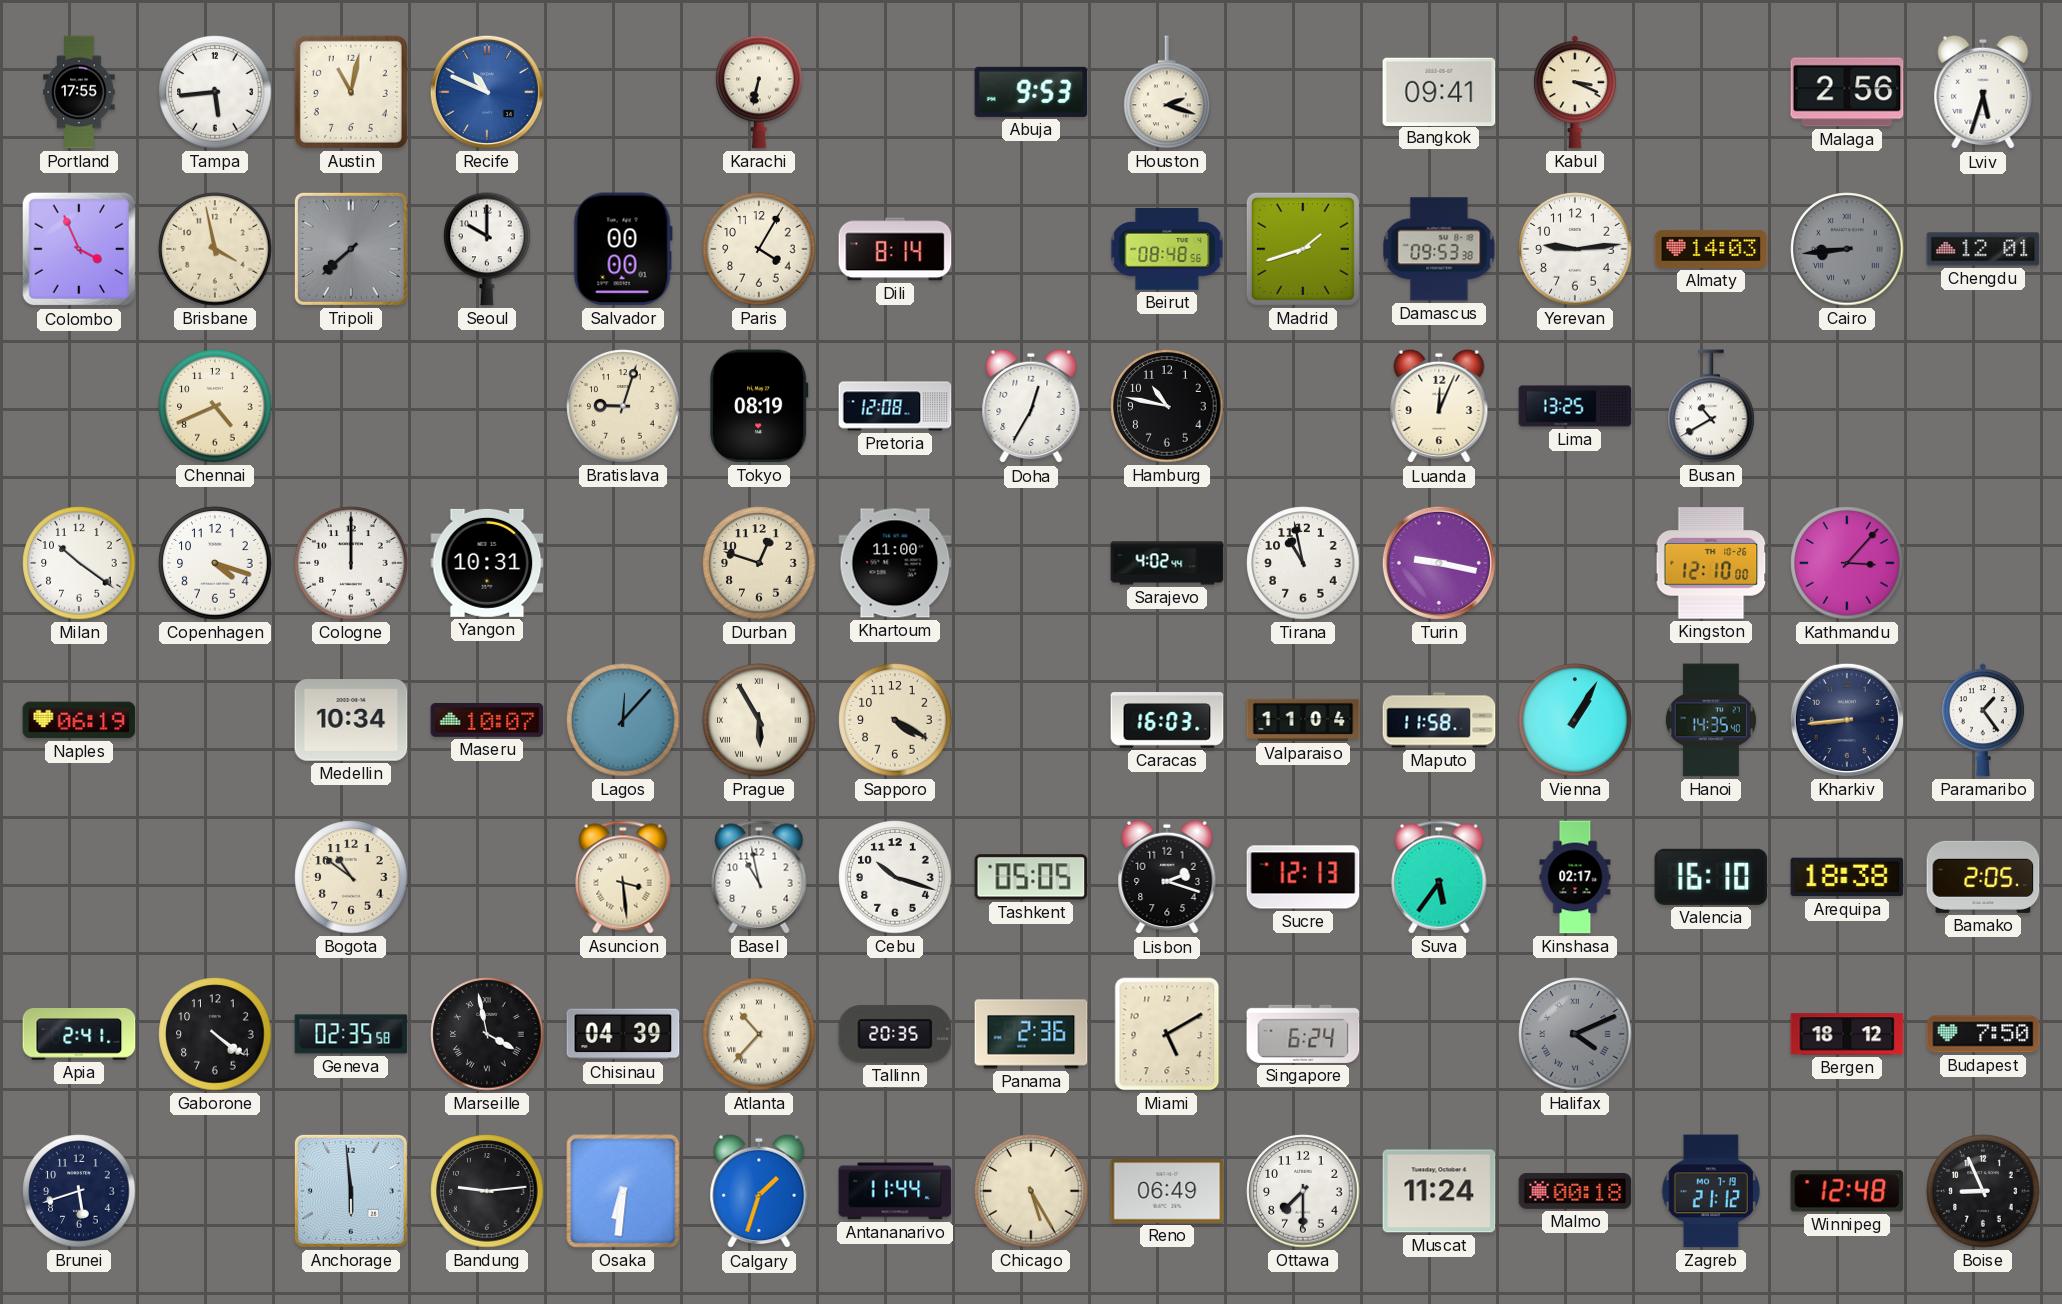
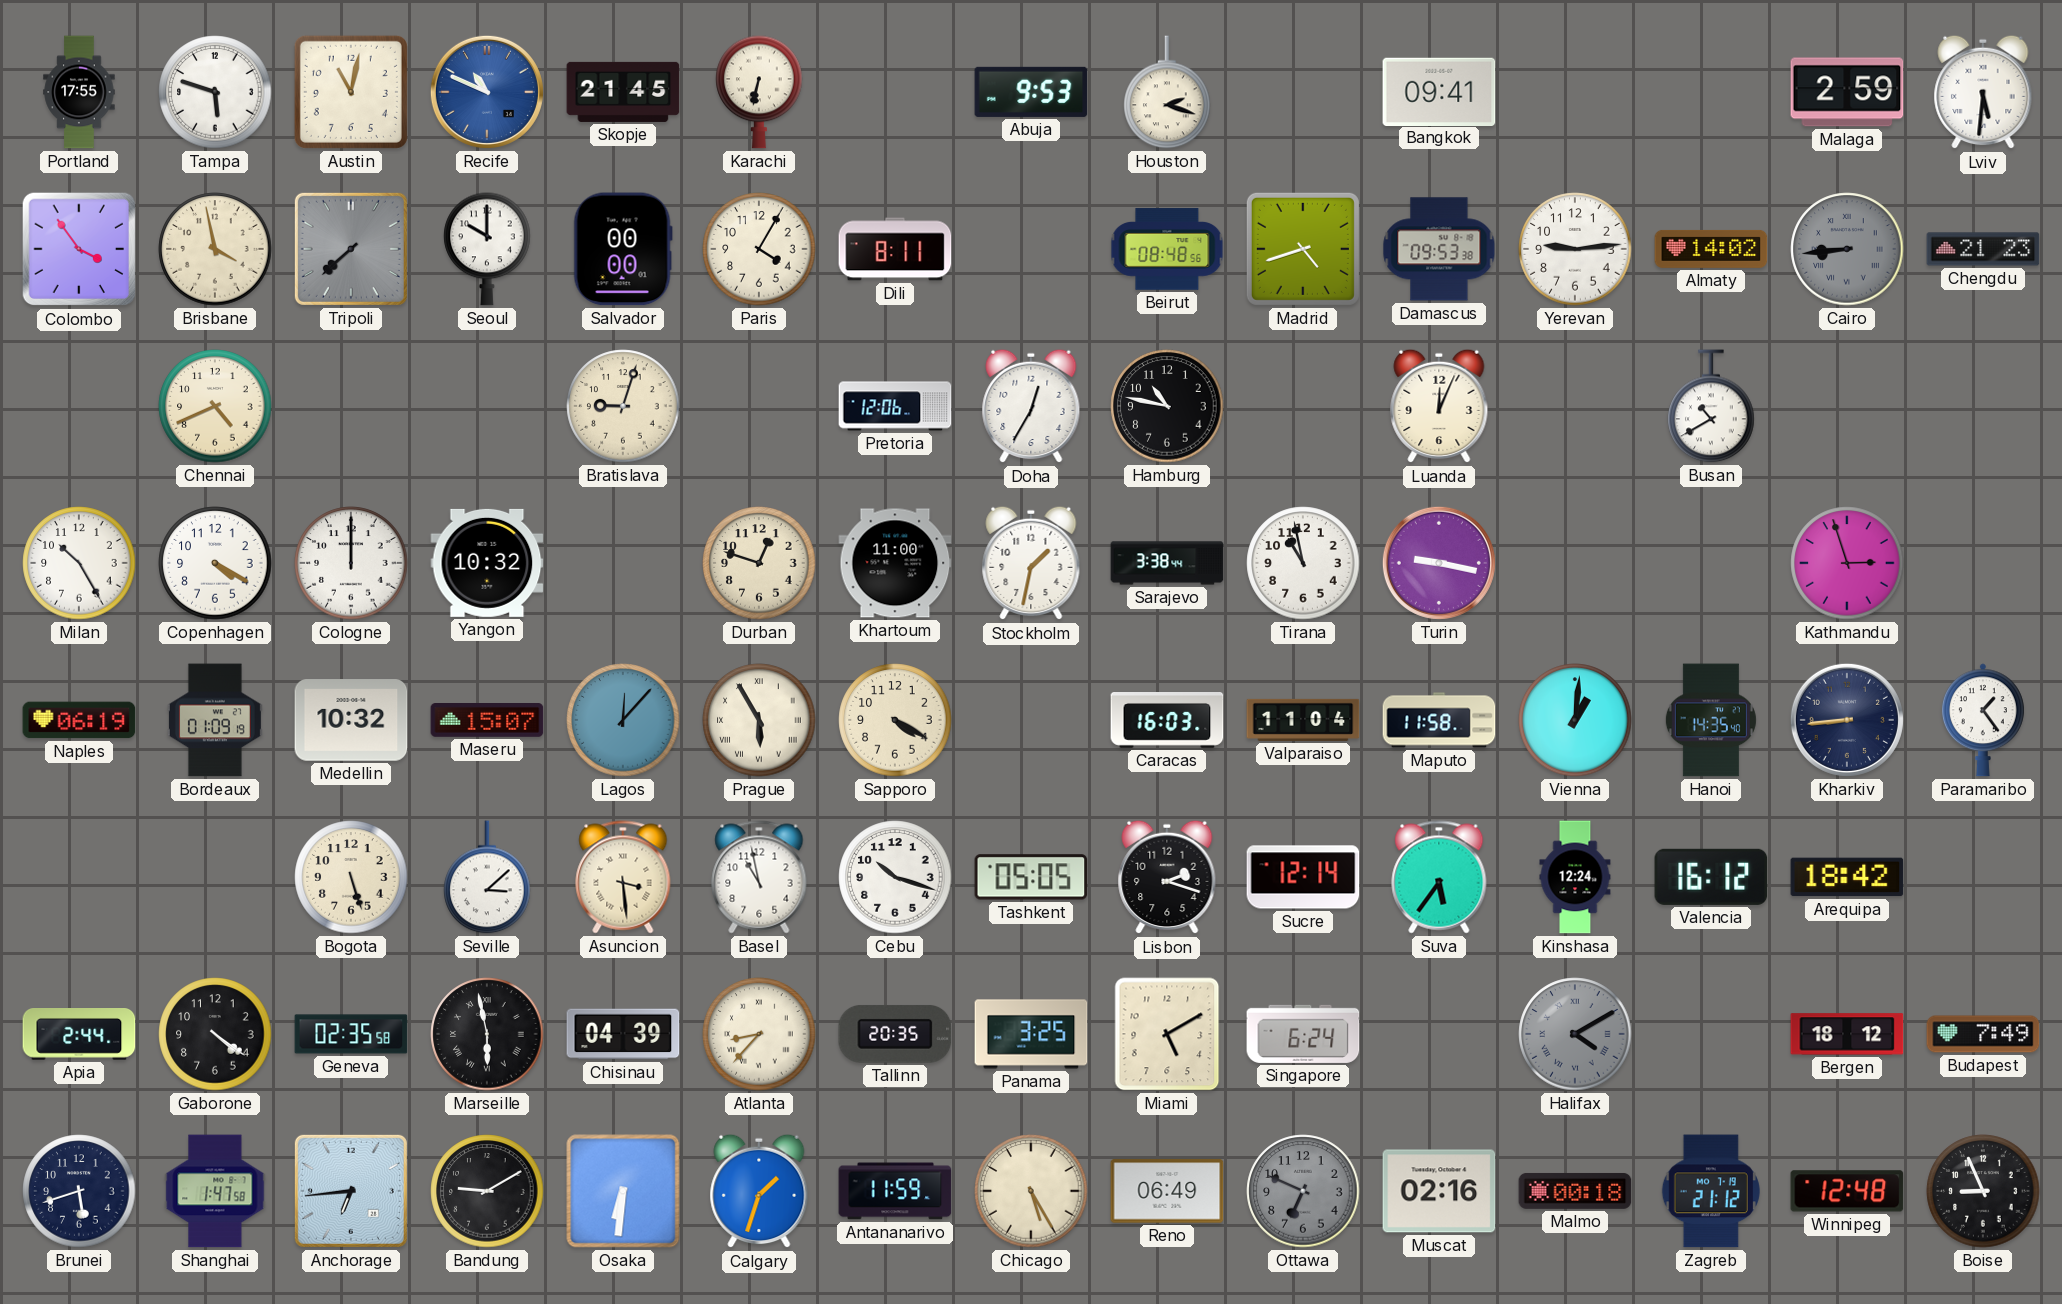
Tampa: 5:44 -> 5:48
Skopje: none -> 21:45
Kabul: 3:19 -> none
Malaga: 2:56 -> 2:59
Lviv: 5:33 -> 5:31
Colombo: 3:56 -> 3:54
Dili: 8:14 -> 8:11
Madrid: 1:42 -> 4:42
Almaty: 14:03 -> 14:02
Chengdu: 12:01 -> 21:23
Tokyo: 08:19 -> none
Pretoria: 12:08 -> 12:06
Lima: 13:25 -> none
Milan: 10:21 -> 10:25
Copenhagen: 4:18 -> 4:20
Yangon: 10:31 -> 10:32
Stockholm: none -> 1:32
Sarajevo: 4:02 -> 3:38
Kingston: 12:10 -> none
Kathmandu: 3:07 -> 2:57
Bordeaux: none -> 01:09
Medellin: 10:34 -> 10:32
Maseru: 10:07 -> 15:07
Vienna: 1:05 -> 1:01
Bogota: 10:51 -> 5:27
Seville: none -> 3:08
Sucre: 12:13 -> 12:14
Kinshasa: 02:17 -> 12:24
Valencia: 16:10 -> 16:12
Arequipa: 18:38 -> 18:42
Bamako: 2:05 -> none
Apia: 2:41 -> 2:44
Marseille: 3:58 -> 5:58
Atlanta: 10:37 -> 8:37
Panama: 2:36 -> 3:25
Halifax: 4:11 -> 4:10
Budapest: 7:50 -> 7:49
Shanghai: none -> 1:47
Anchorage: 5:59 -> 6:44
Bandung: 9:14 -> 9:10
Antananarivo: 11:44 -> 11:59
Ottawa: 7:30 -> 6:49
Ottawa dial: white -> grey
Muscat: 11:24 -> 02:16
